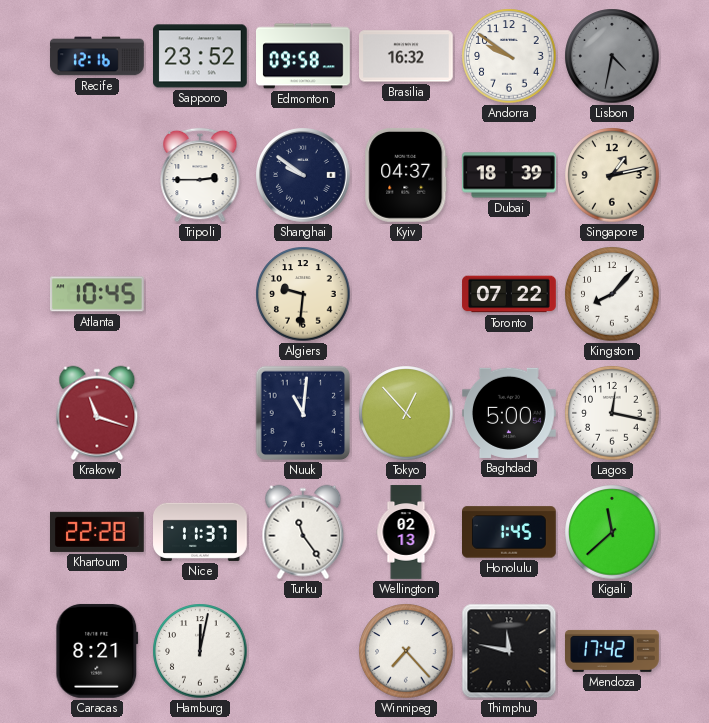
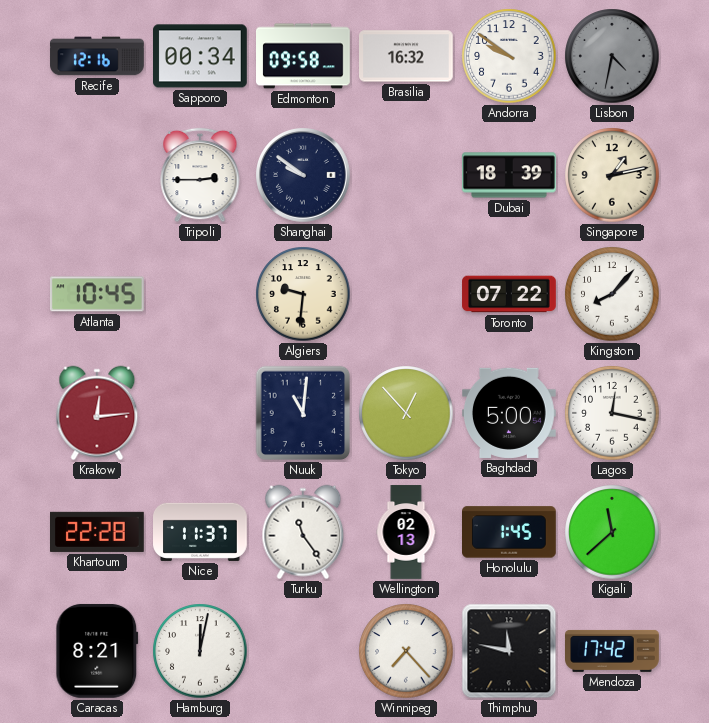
Sapporo: 23:52 -> 00:34
Kyiv: 04:37 -> none
Krakow: 11:18 -> 12:14
